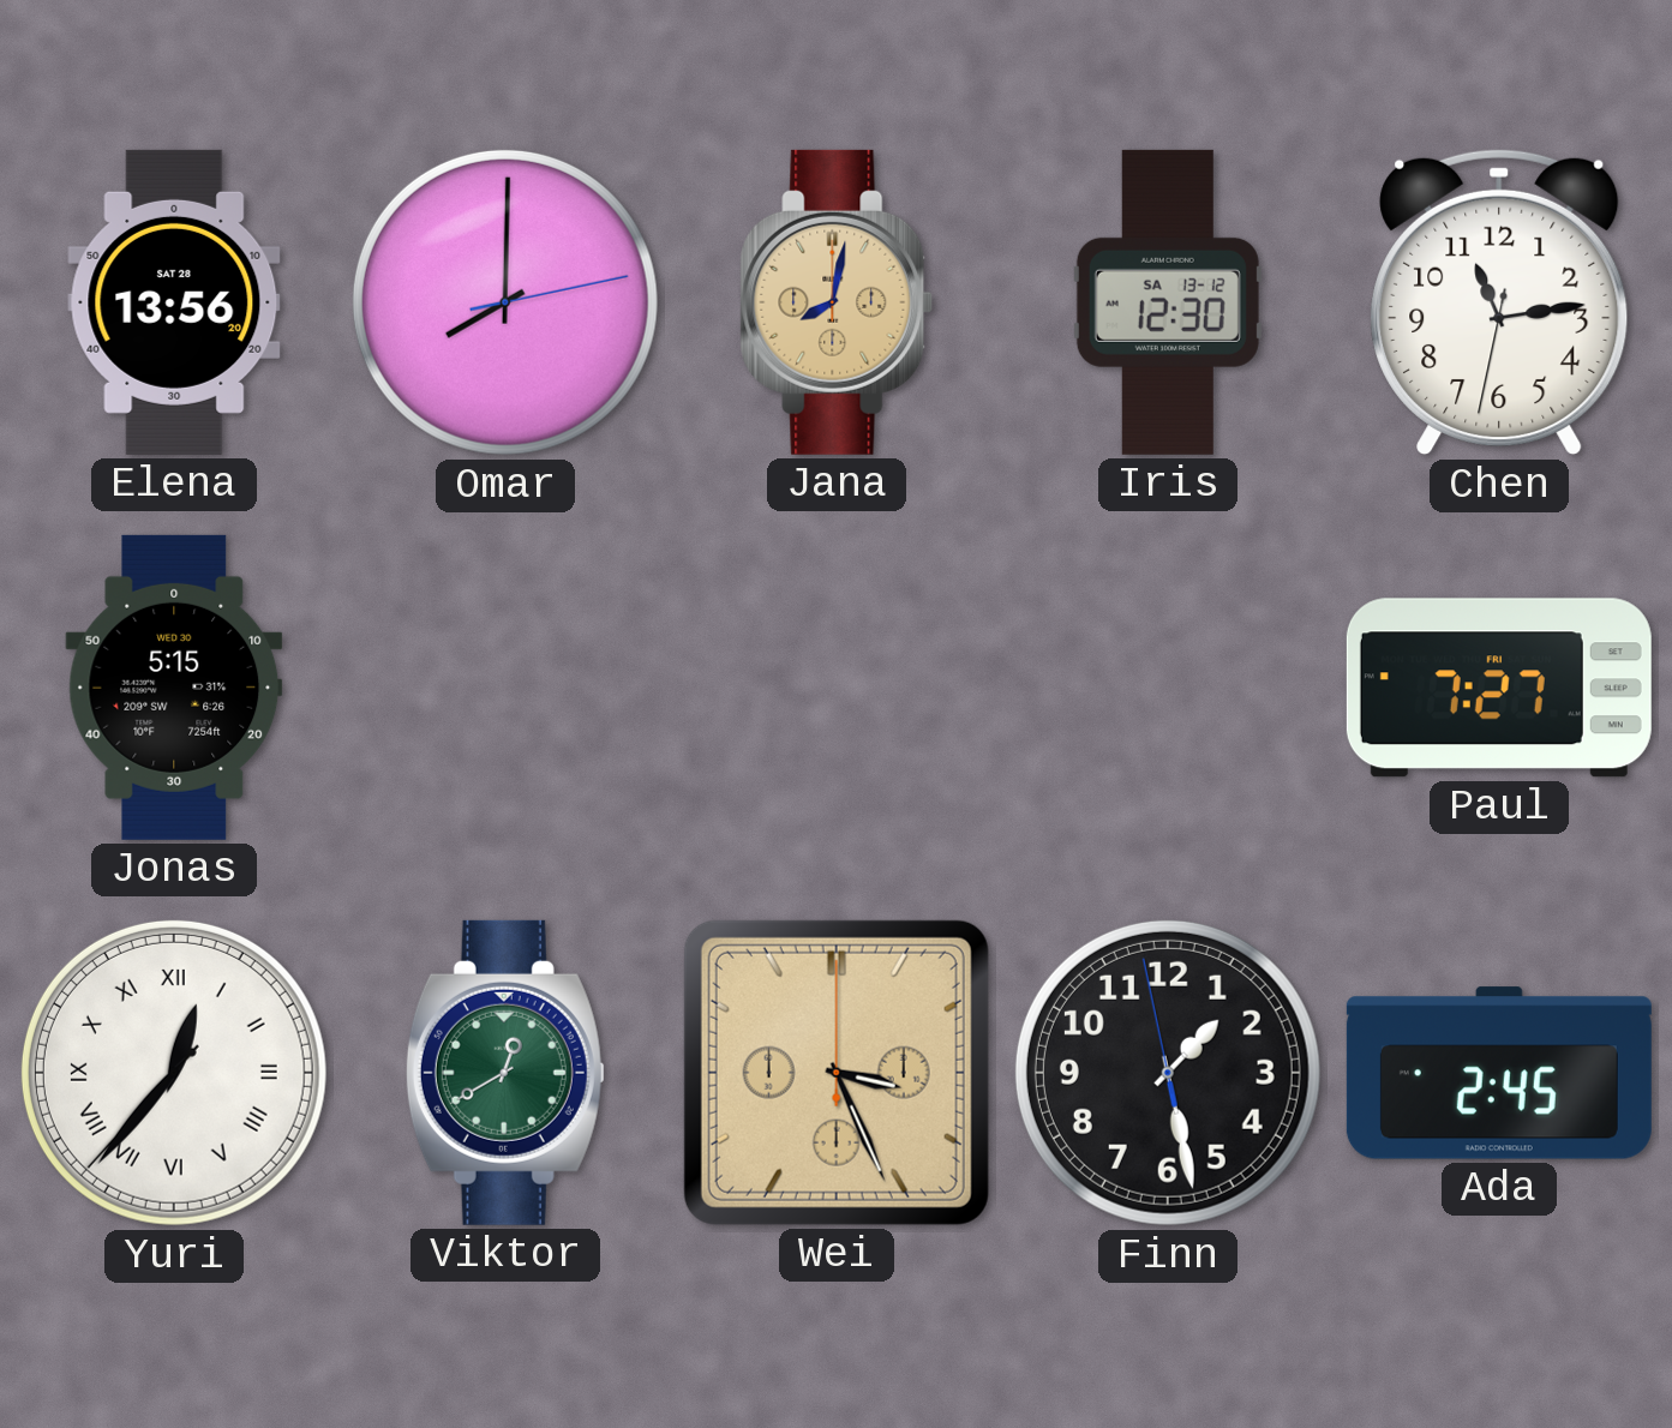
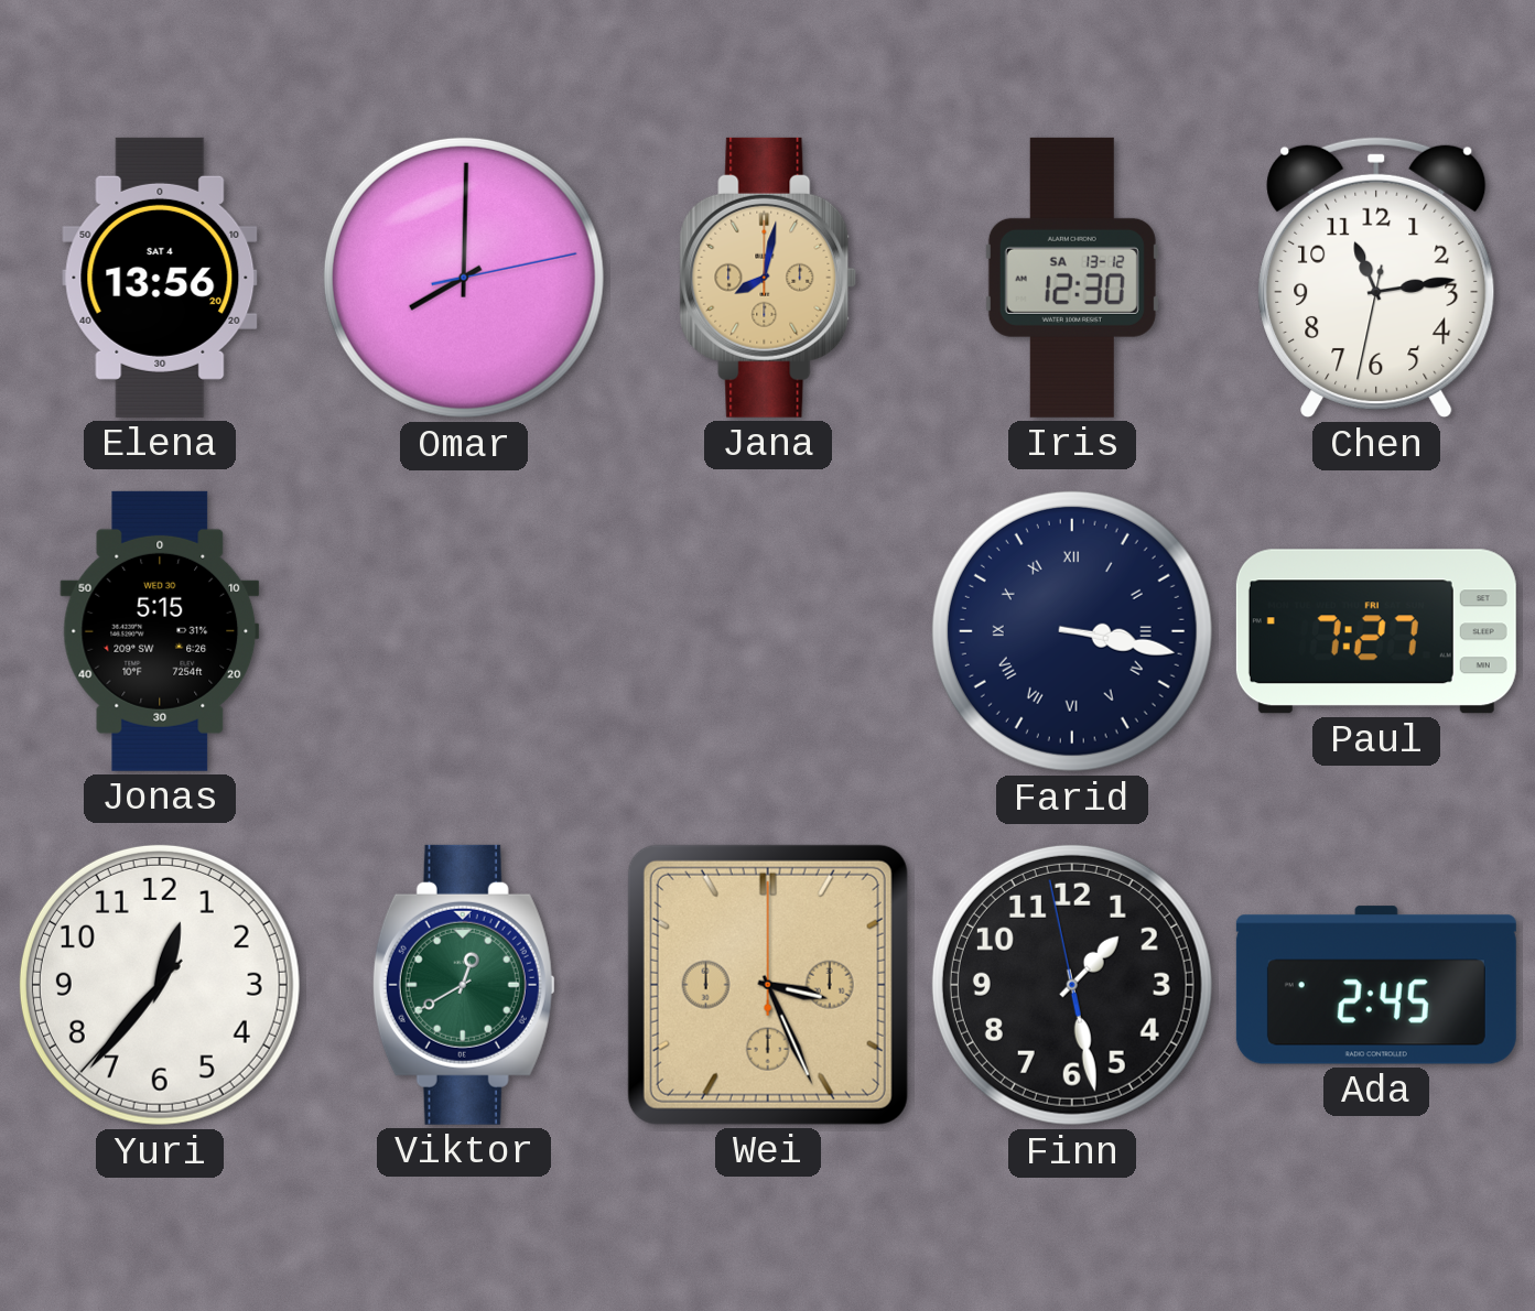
Elena date: SAT 28 -> SAT 4
Farid: none -> 3:17
Yuri numerals: Roman -> Arabic
